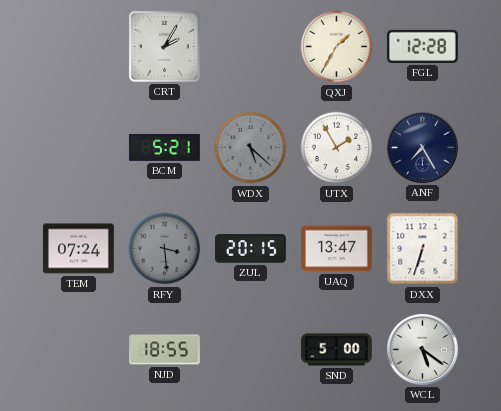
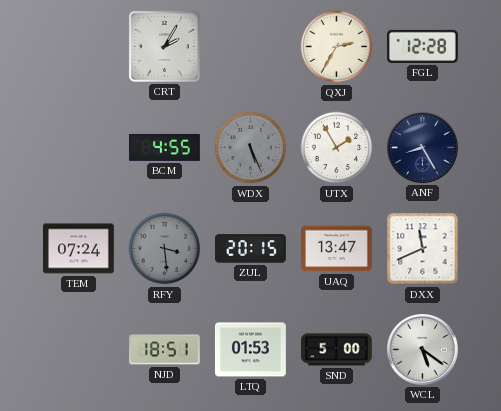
QXJ: 1:35 -> 2:35
BCM: 5:21 -> 4:55
WDX: 5:22 -> 5:26
ANF: 7:25 -> 8:25
DXX: 6:33 -> 11:41
NJD: 18:55 -> 18:51
LTQ: none -> 01:53
